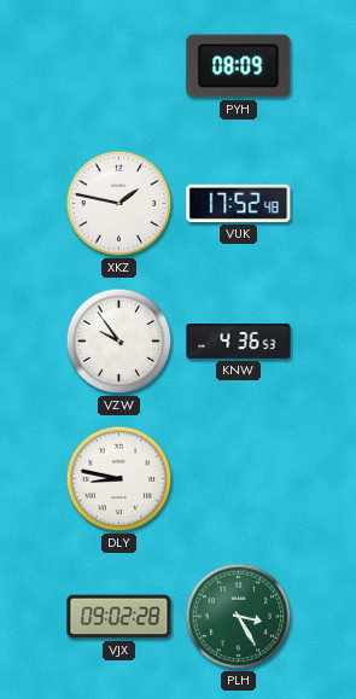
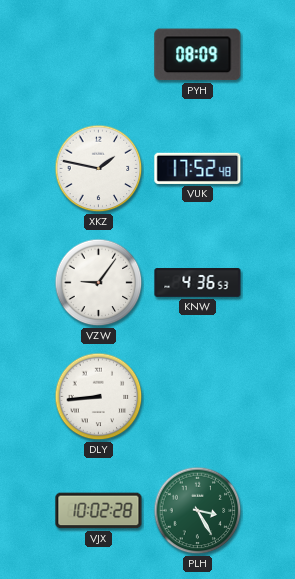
VZW: 9:54 -> 9:06
DLY: 8:47 -> 8:44
VJX: 09:02 -> 10:02
